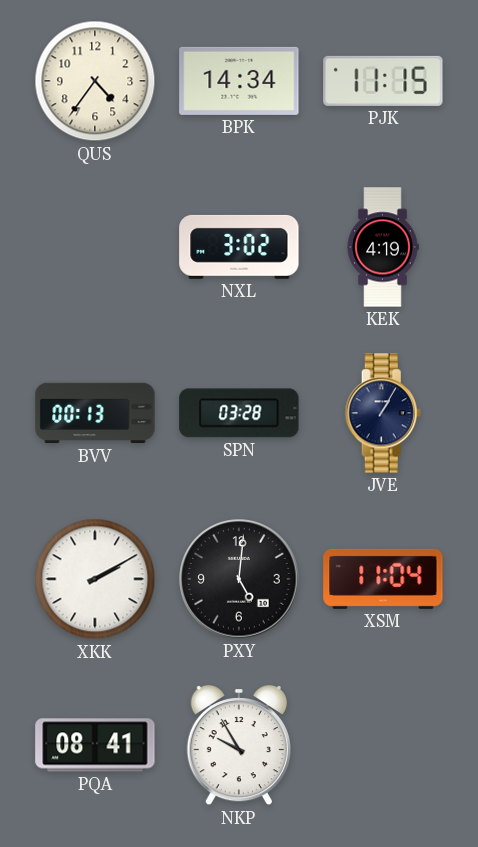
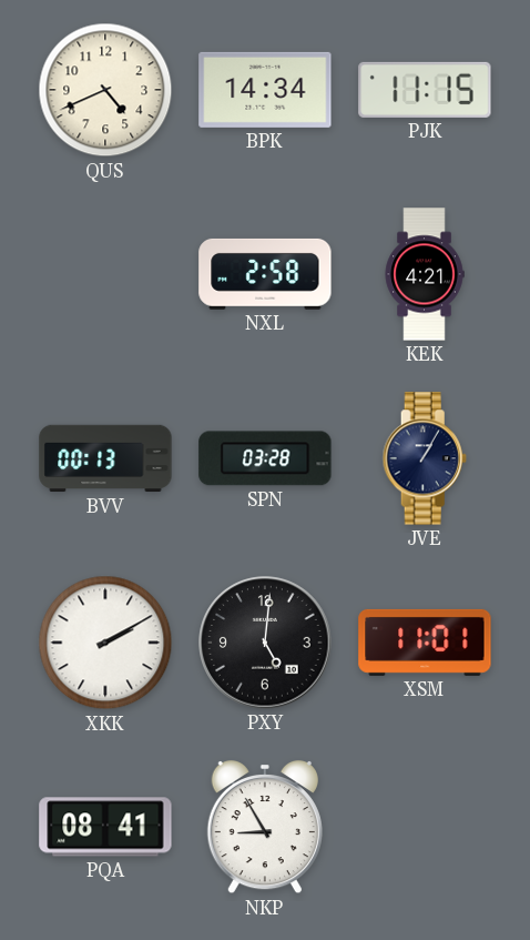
QUS: 4:36 -> 4:41
NXL: 3:02 -> 2:58
KEK: 4:19 -> 4:21
XSM: 11:04 -> 11:01
NKP: 9:55 -> 8:55
